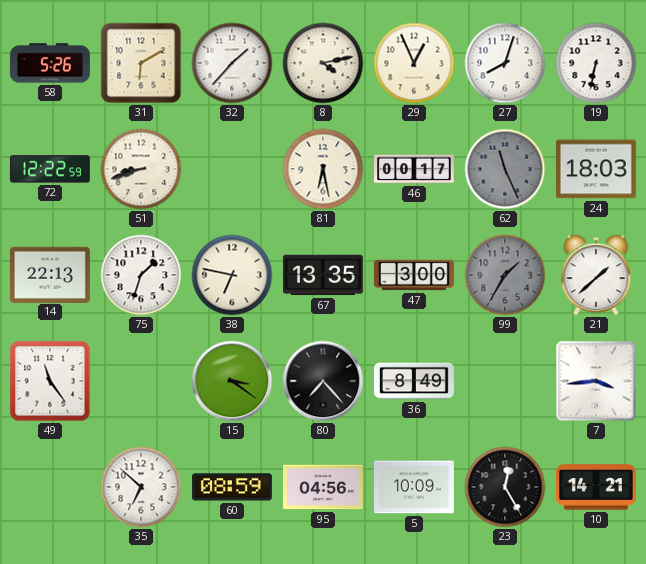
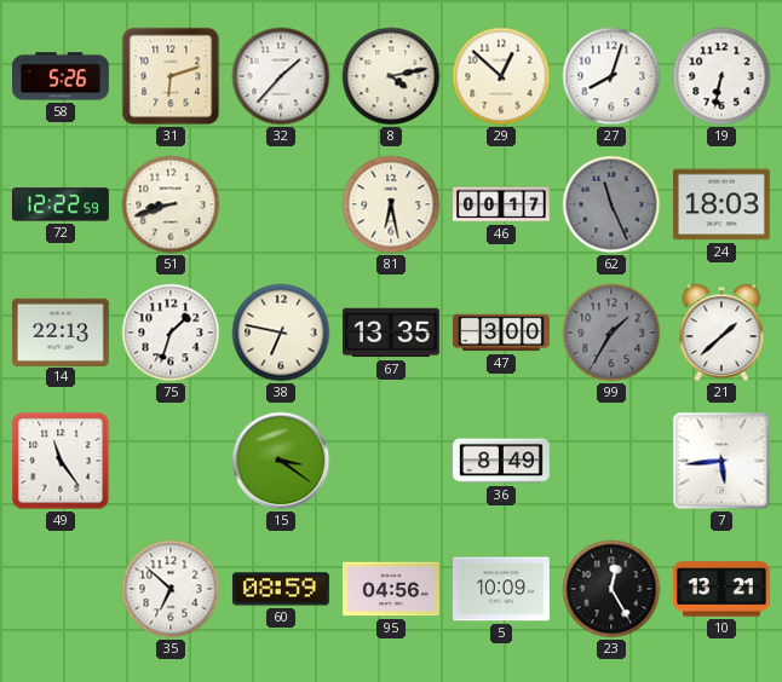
31: 6:10 -> 6:12
29: 12:56 -> 12:52
80: 7:23 -> none
7: 3:44 -> 5:44
10: 14:21 -> 13:21
